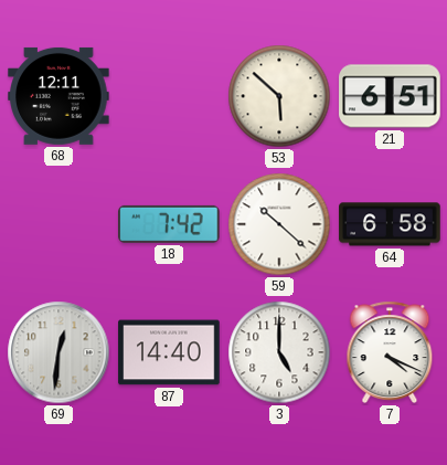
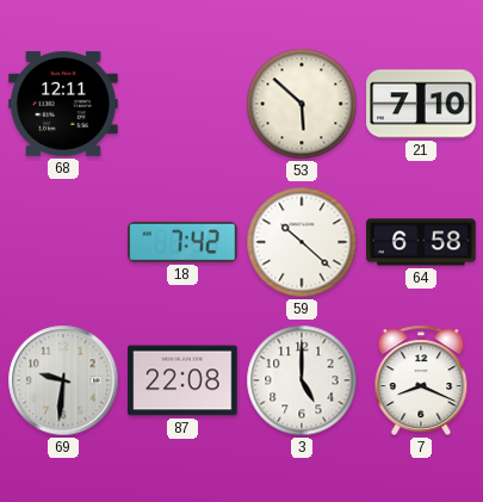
21: 6:51 -> 7:10
69: 12:31 -> 9:31
87: 14:40 -> 22:08
7: 4:19 -> 8:19
